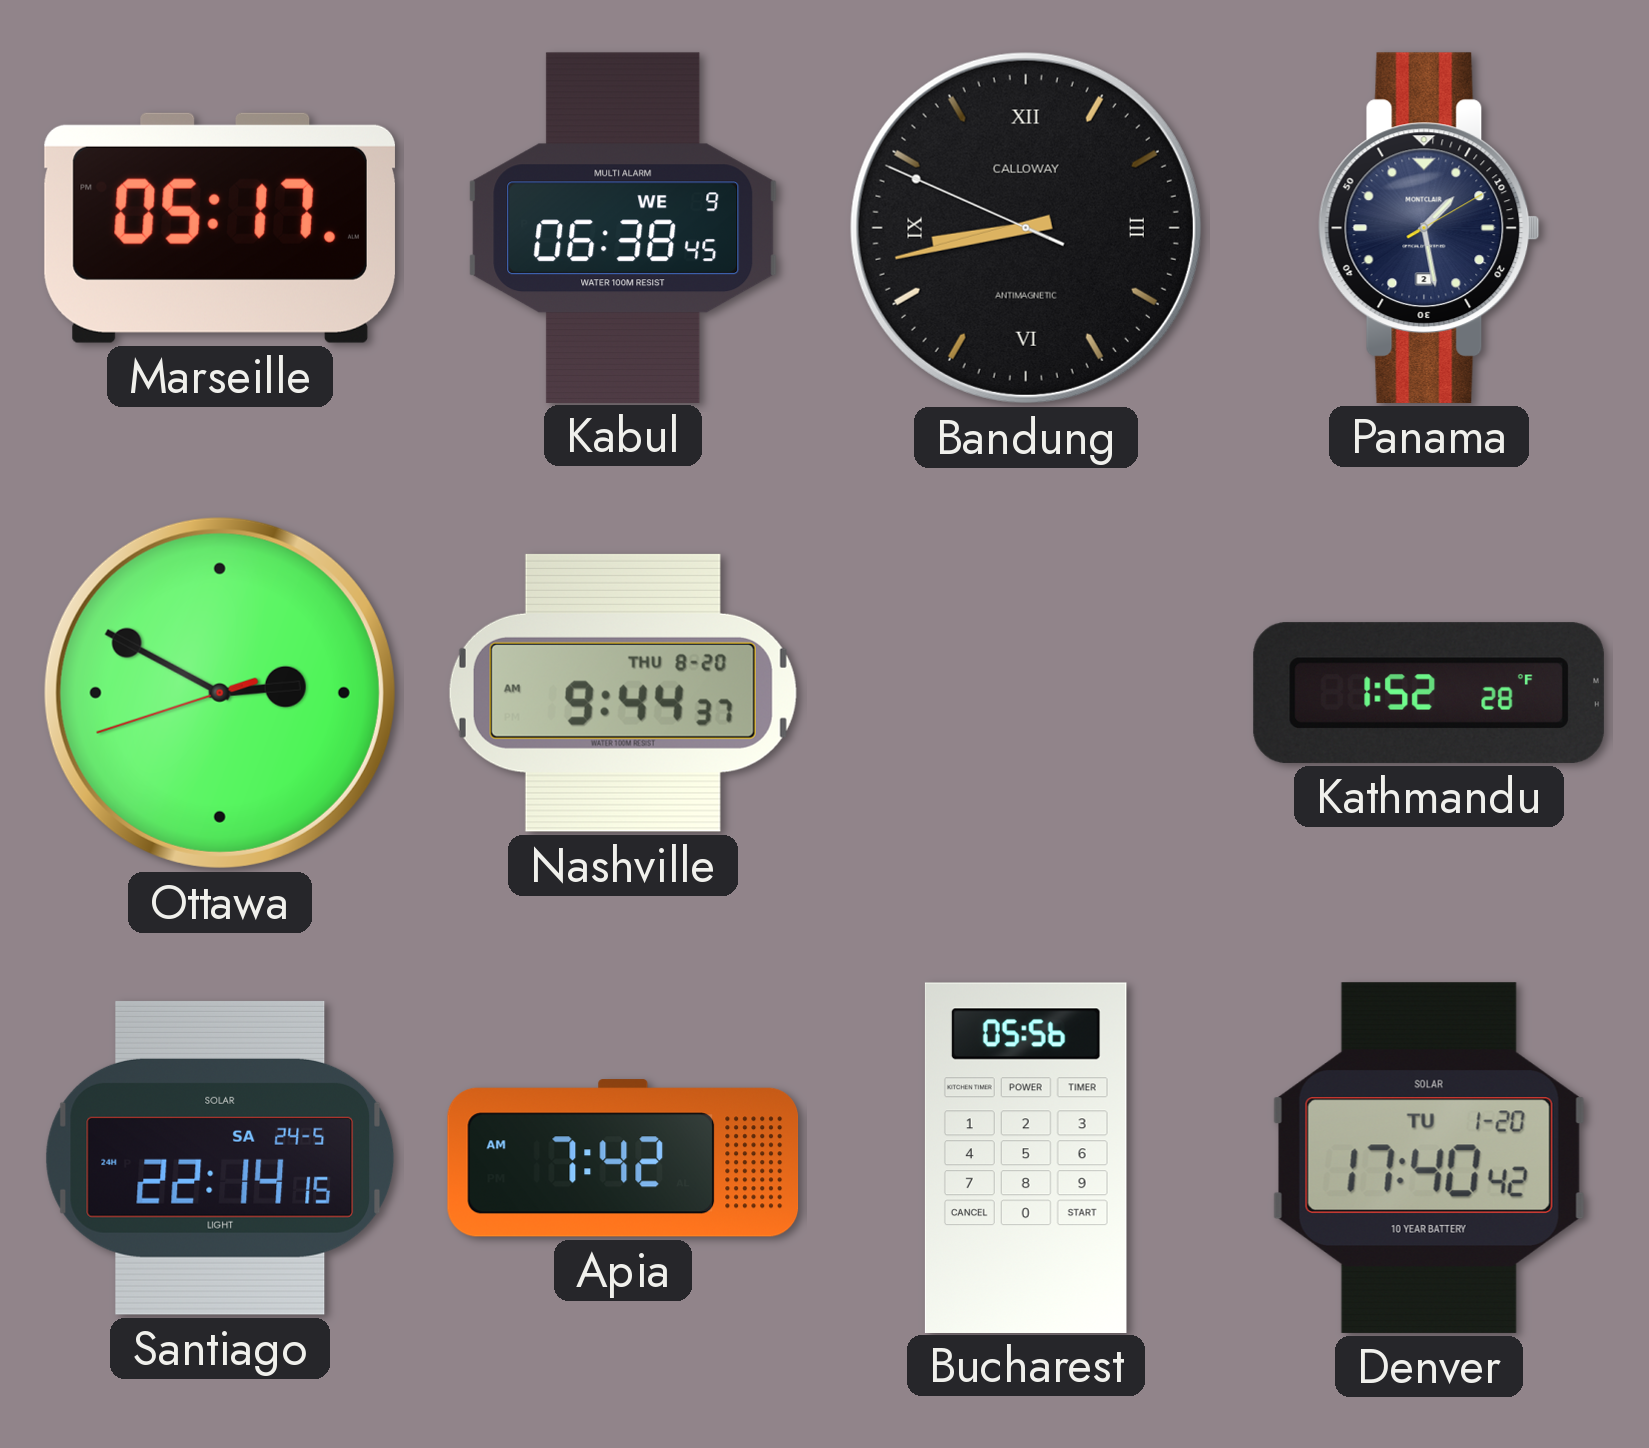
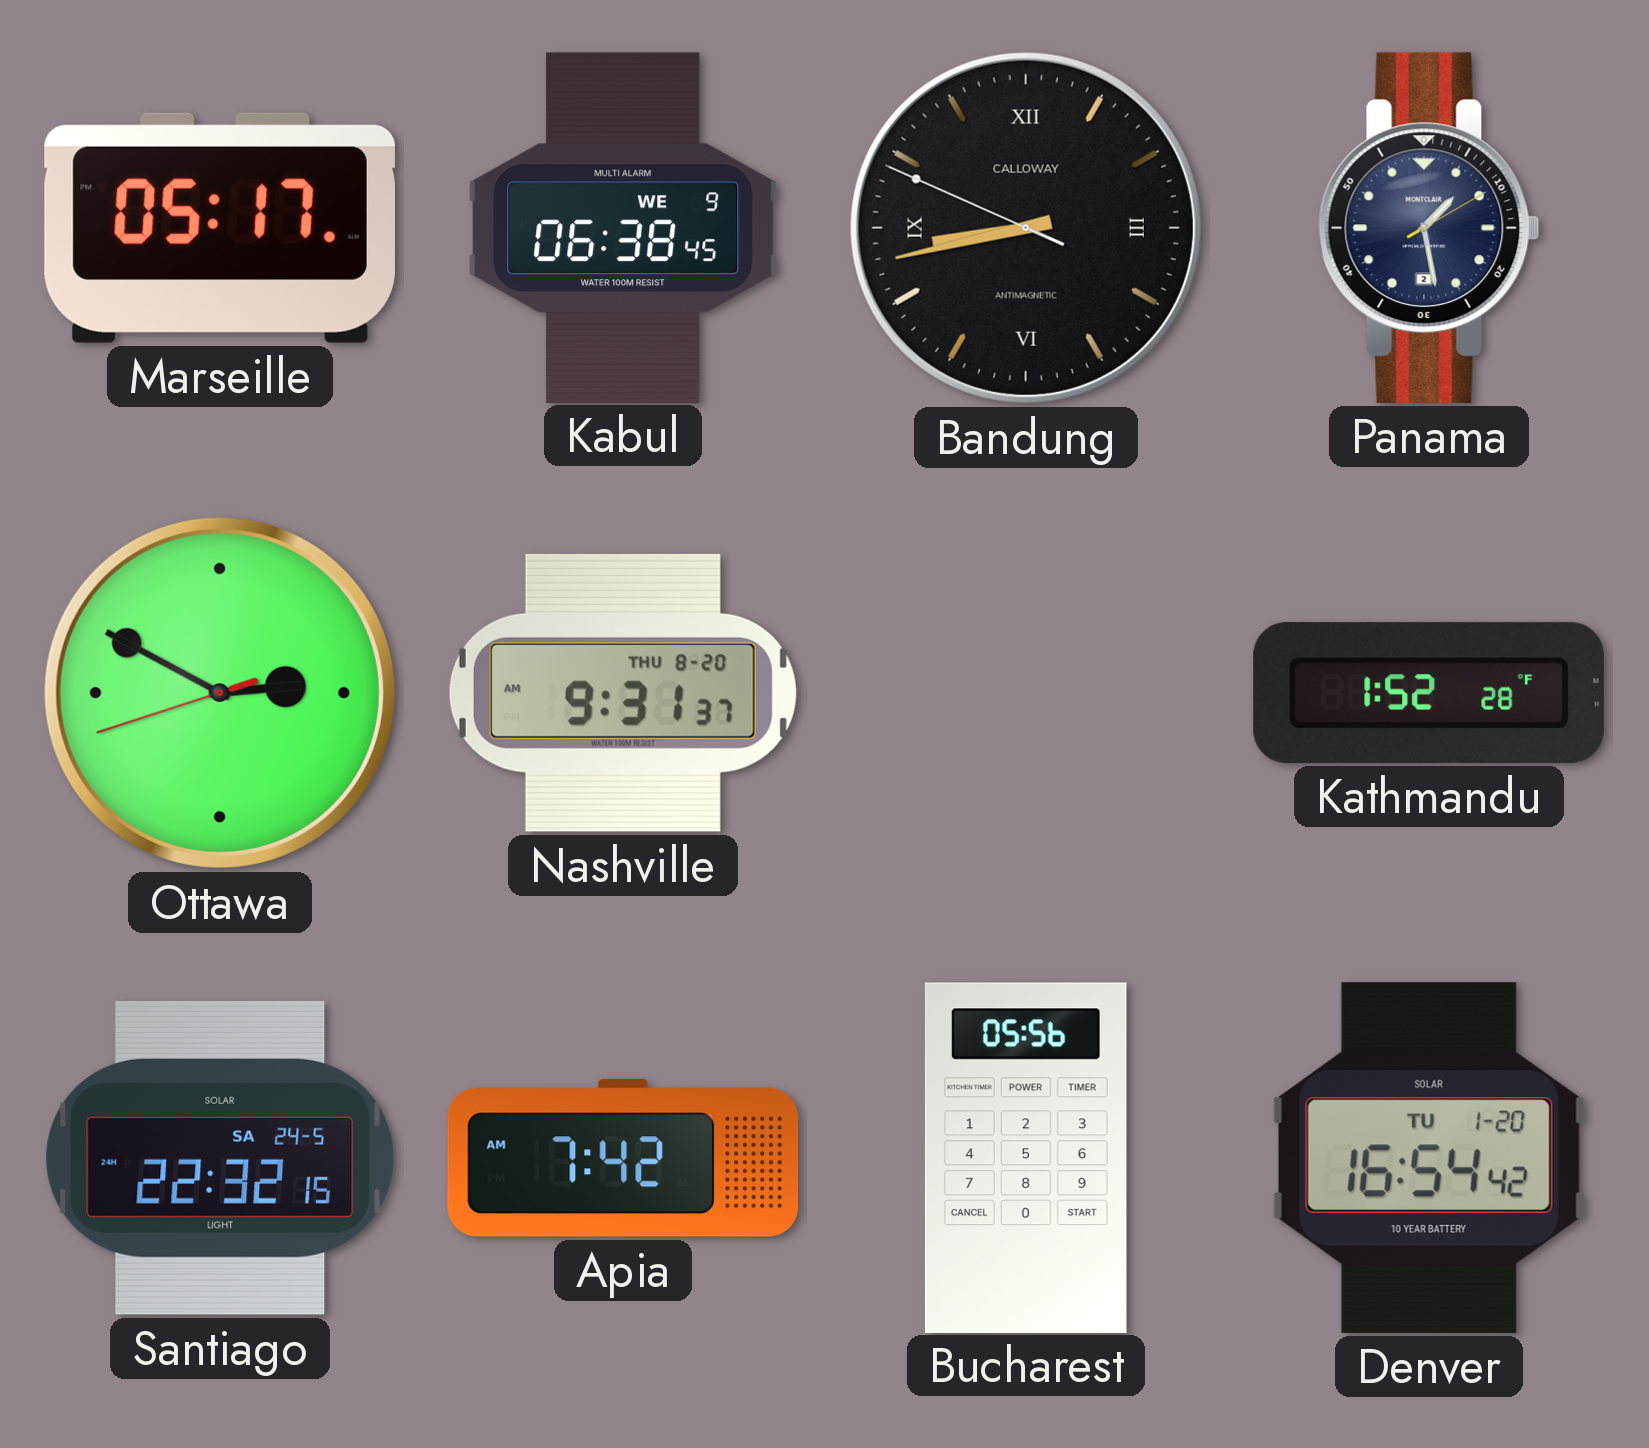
Nashville: 9:44 -> 9:31
Santiago: 22:14 -> 22:32
Denver: 17:40 -> 16:54
